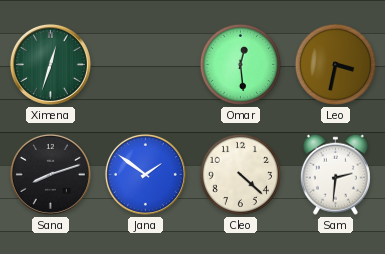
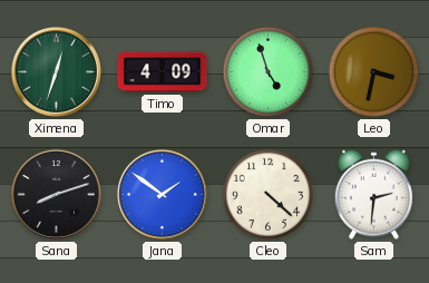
Timo: none -> 4:09
Omar: 12:29 -> 4:57
